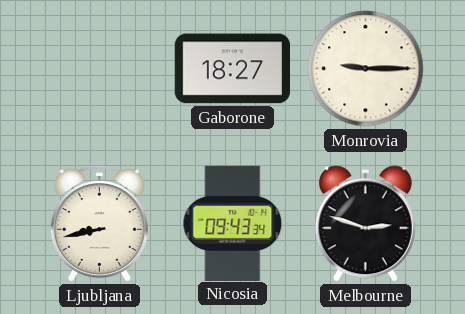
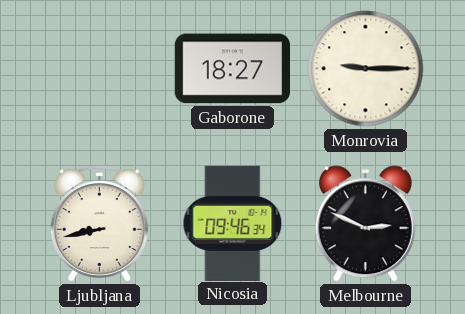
Nicosia: 09:43 -> 09:46
Melbourne: 2:48 -> 2:49
